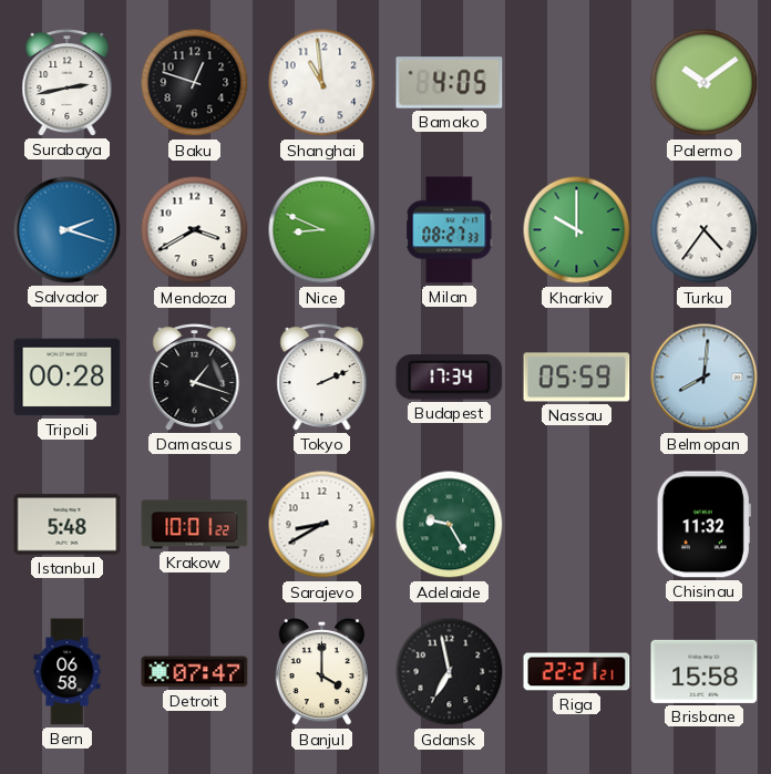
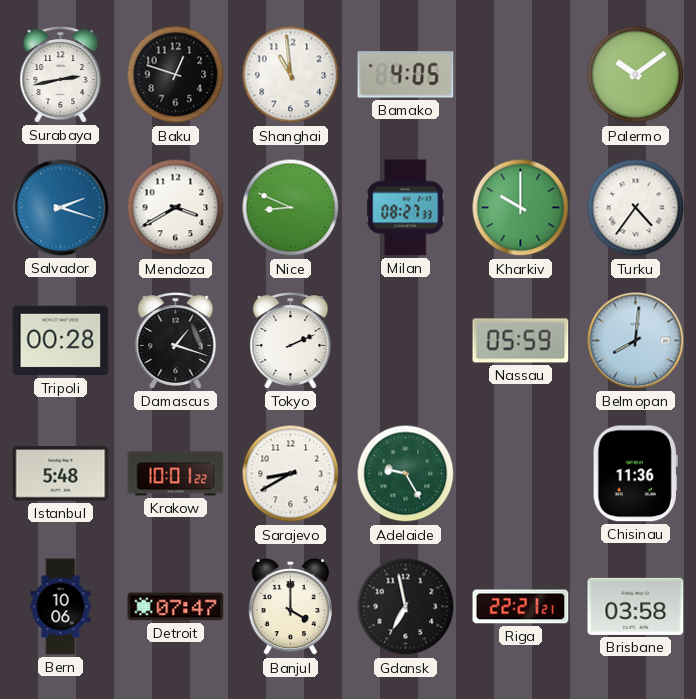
Budapest: 17:34 -> none
Chisinau: 11:32 -> 11:36
Bern: 06:58 -> 10:06
Brisbane: 15:58 -> 03:58
